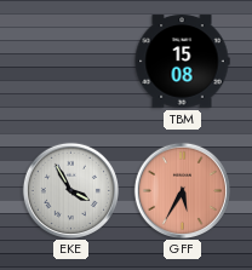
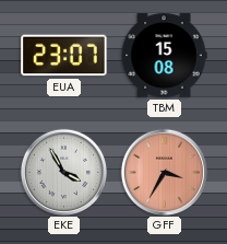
EUA: none -> 23:07
GFF: 5:35 -> 3:35
